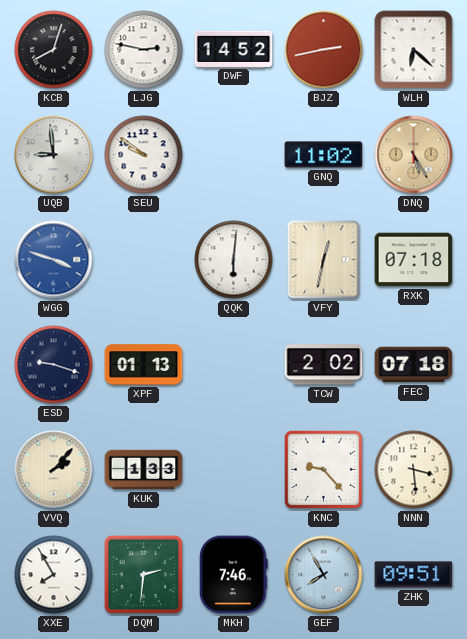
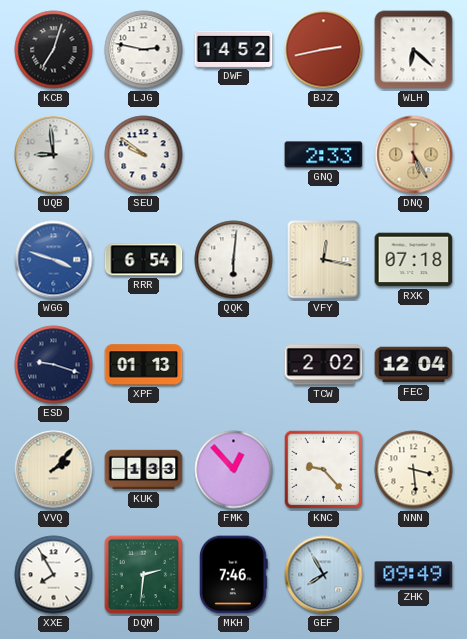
KCB: 8:03 -> 7:03
GNQ: 11:02 -> 2:33
RRR: none -> 6:54
VFY: 12:32 -> 12:17
FEC: 07:18 -> 12:04
FMK: none -> 12:53
ZHK: 09:51 -> 09:49
